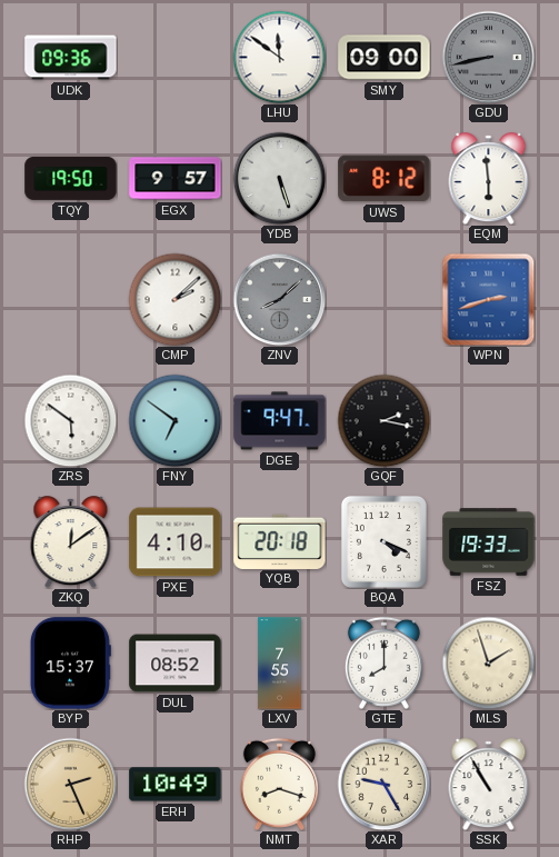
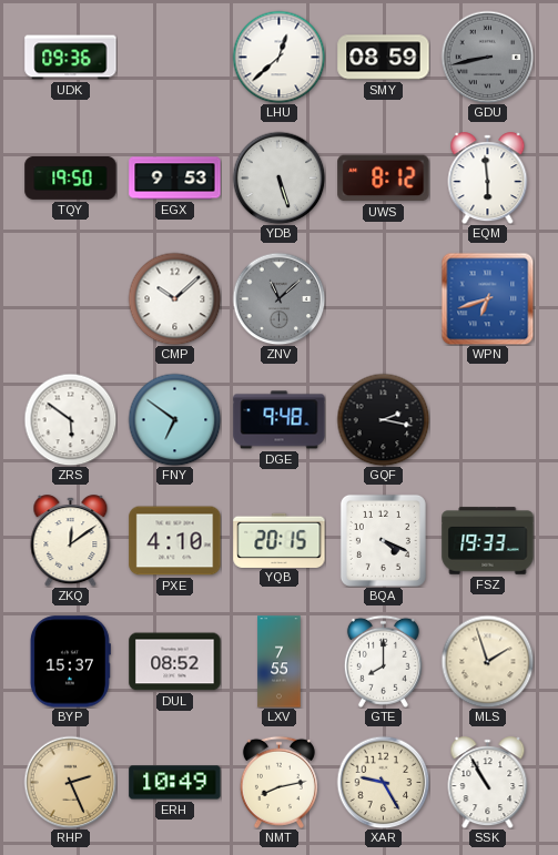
LHU: 11:51 -> 12:38
SMY: 09:00 -> 08:59
EGX: 9:57 -> 9:53
CMP: 2:08 -> 10:08
ZNV: 8:08 -> 11:08
WPN: 2:42 -> 6:42
DGE: 9:47 -> 9:48
YQB: 20:18 -> 20:15
NMT: 8:18 -> 8:13
